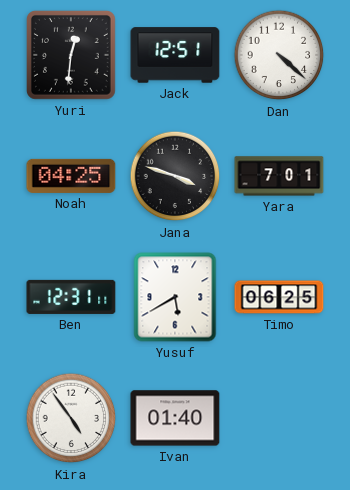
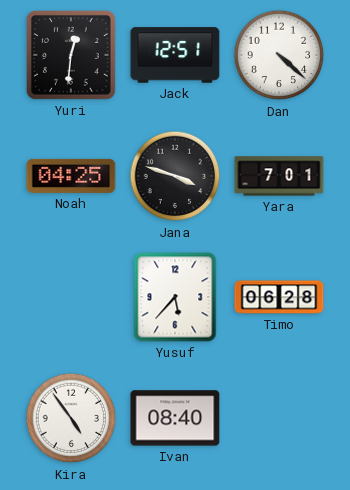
Ben: 12:31 -> none
Yusuf: 5:40 -> 5:37
Timo: 06:25 -> 06:28
Ivan: 01:40 -> 08:40
